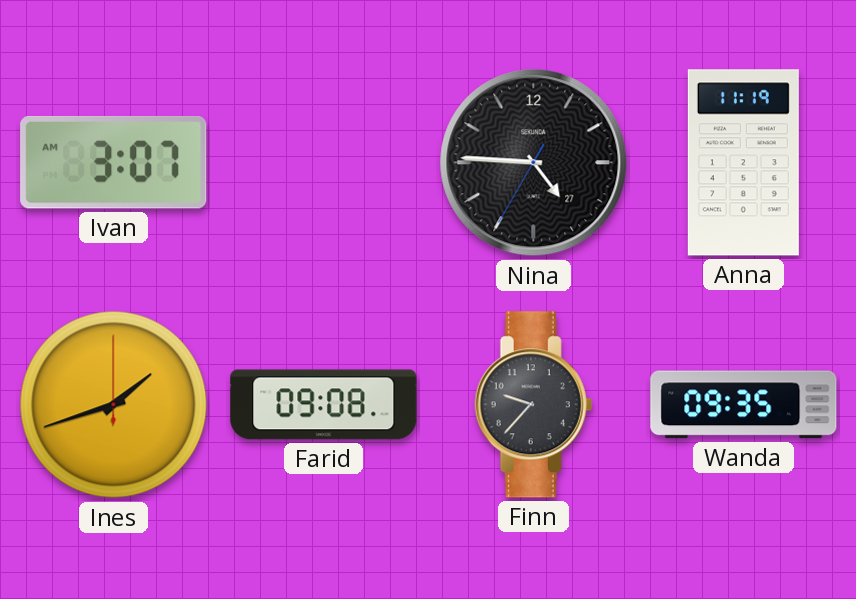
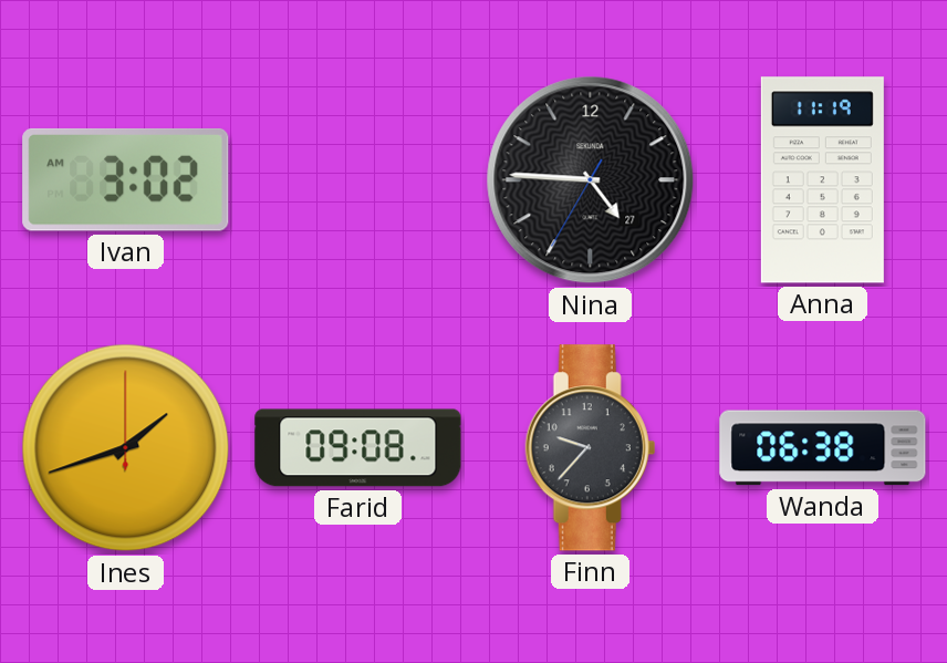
Ivan: 3:07 -> 3:02
Wanda: 09:35 -> 06:38
